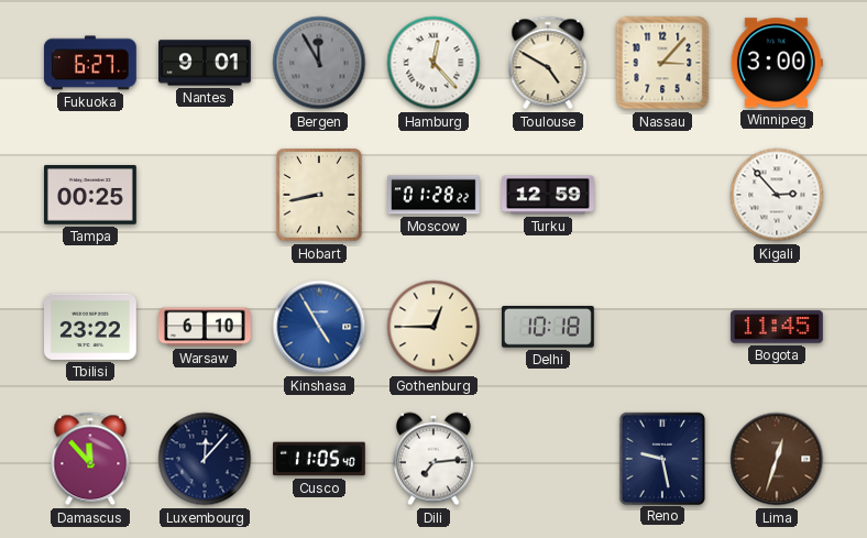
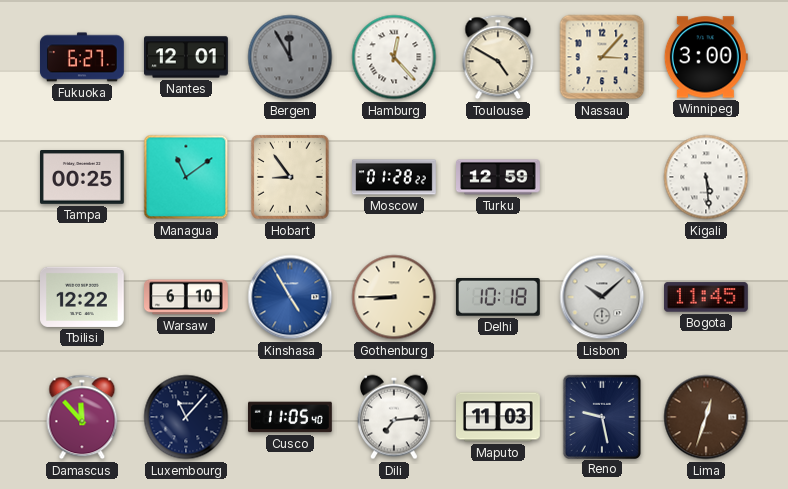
Nantes: 9:01 -> 12:01
Managua: none -> 11:09
Hobart: 8:43 -> 8:54
Kigali: 2:53 -> 5:29
Tbilisi: 23:22 -> 12:22
Gothenburg: 12:45 -> 8:45
Lisbon: none -> 10:08
Luxembourg: 12:07 -> 11:07
Maputo: none -> 11:03
